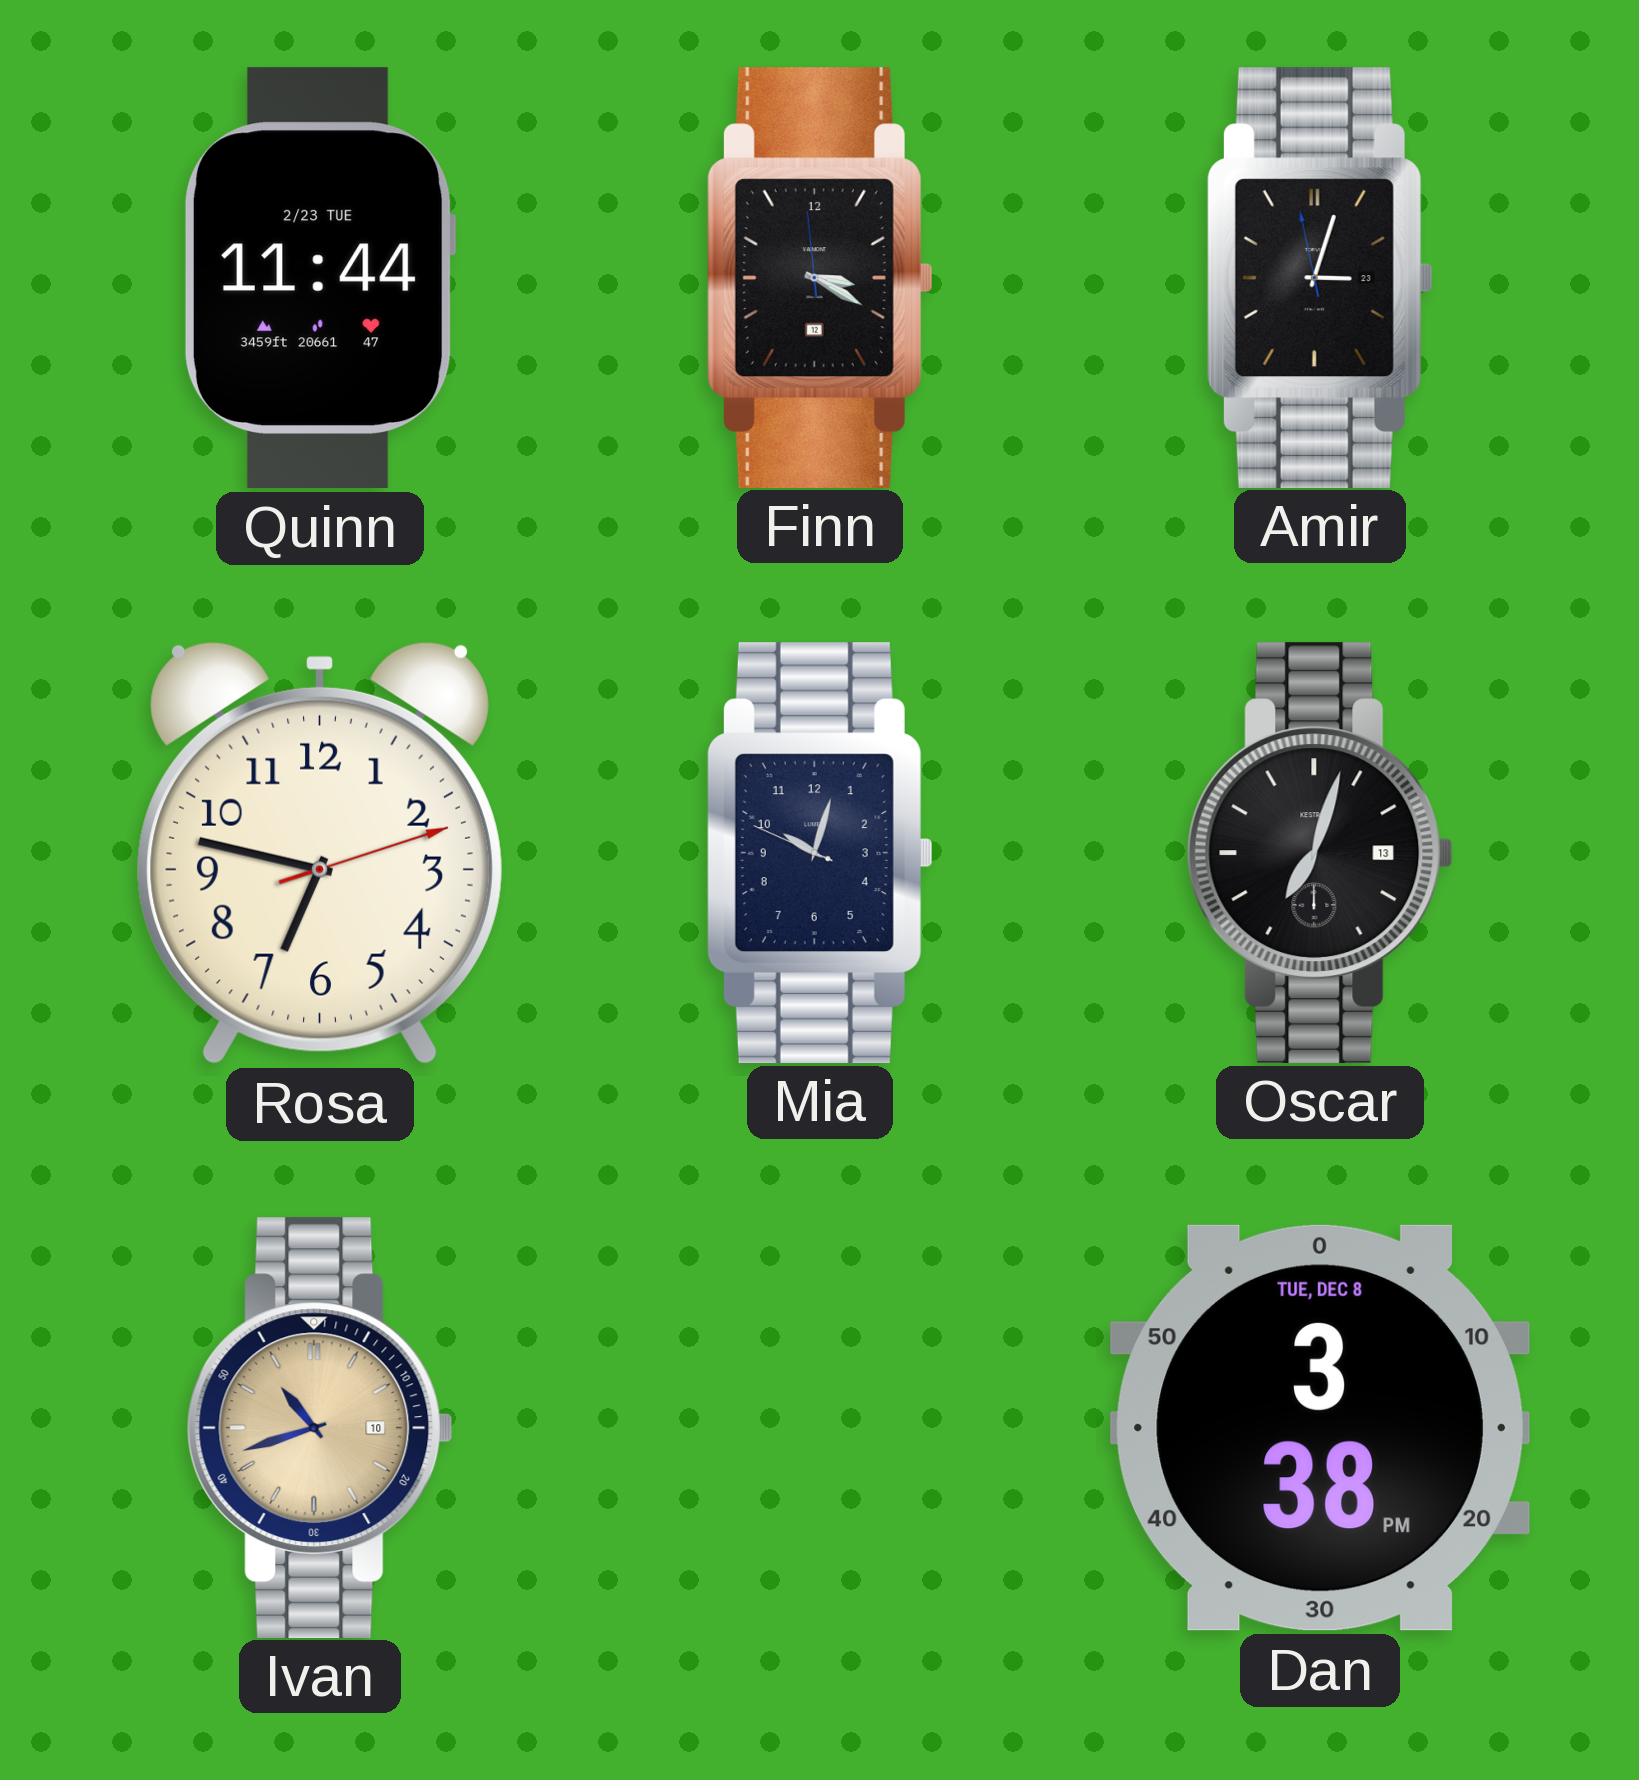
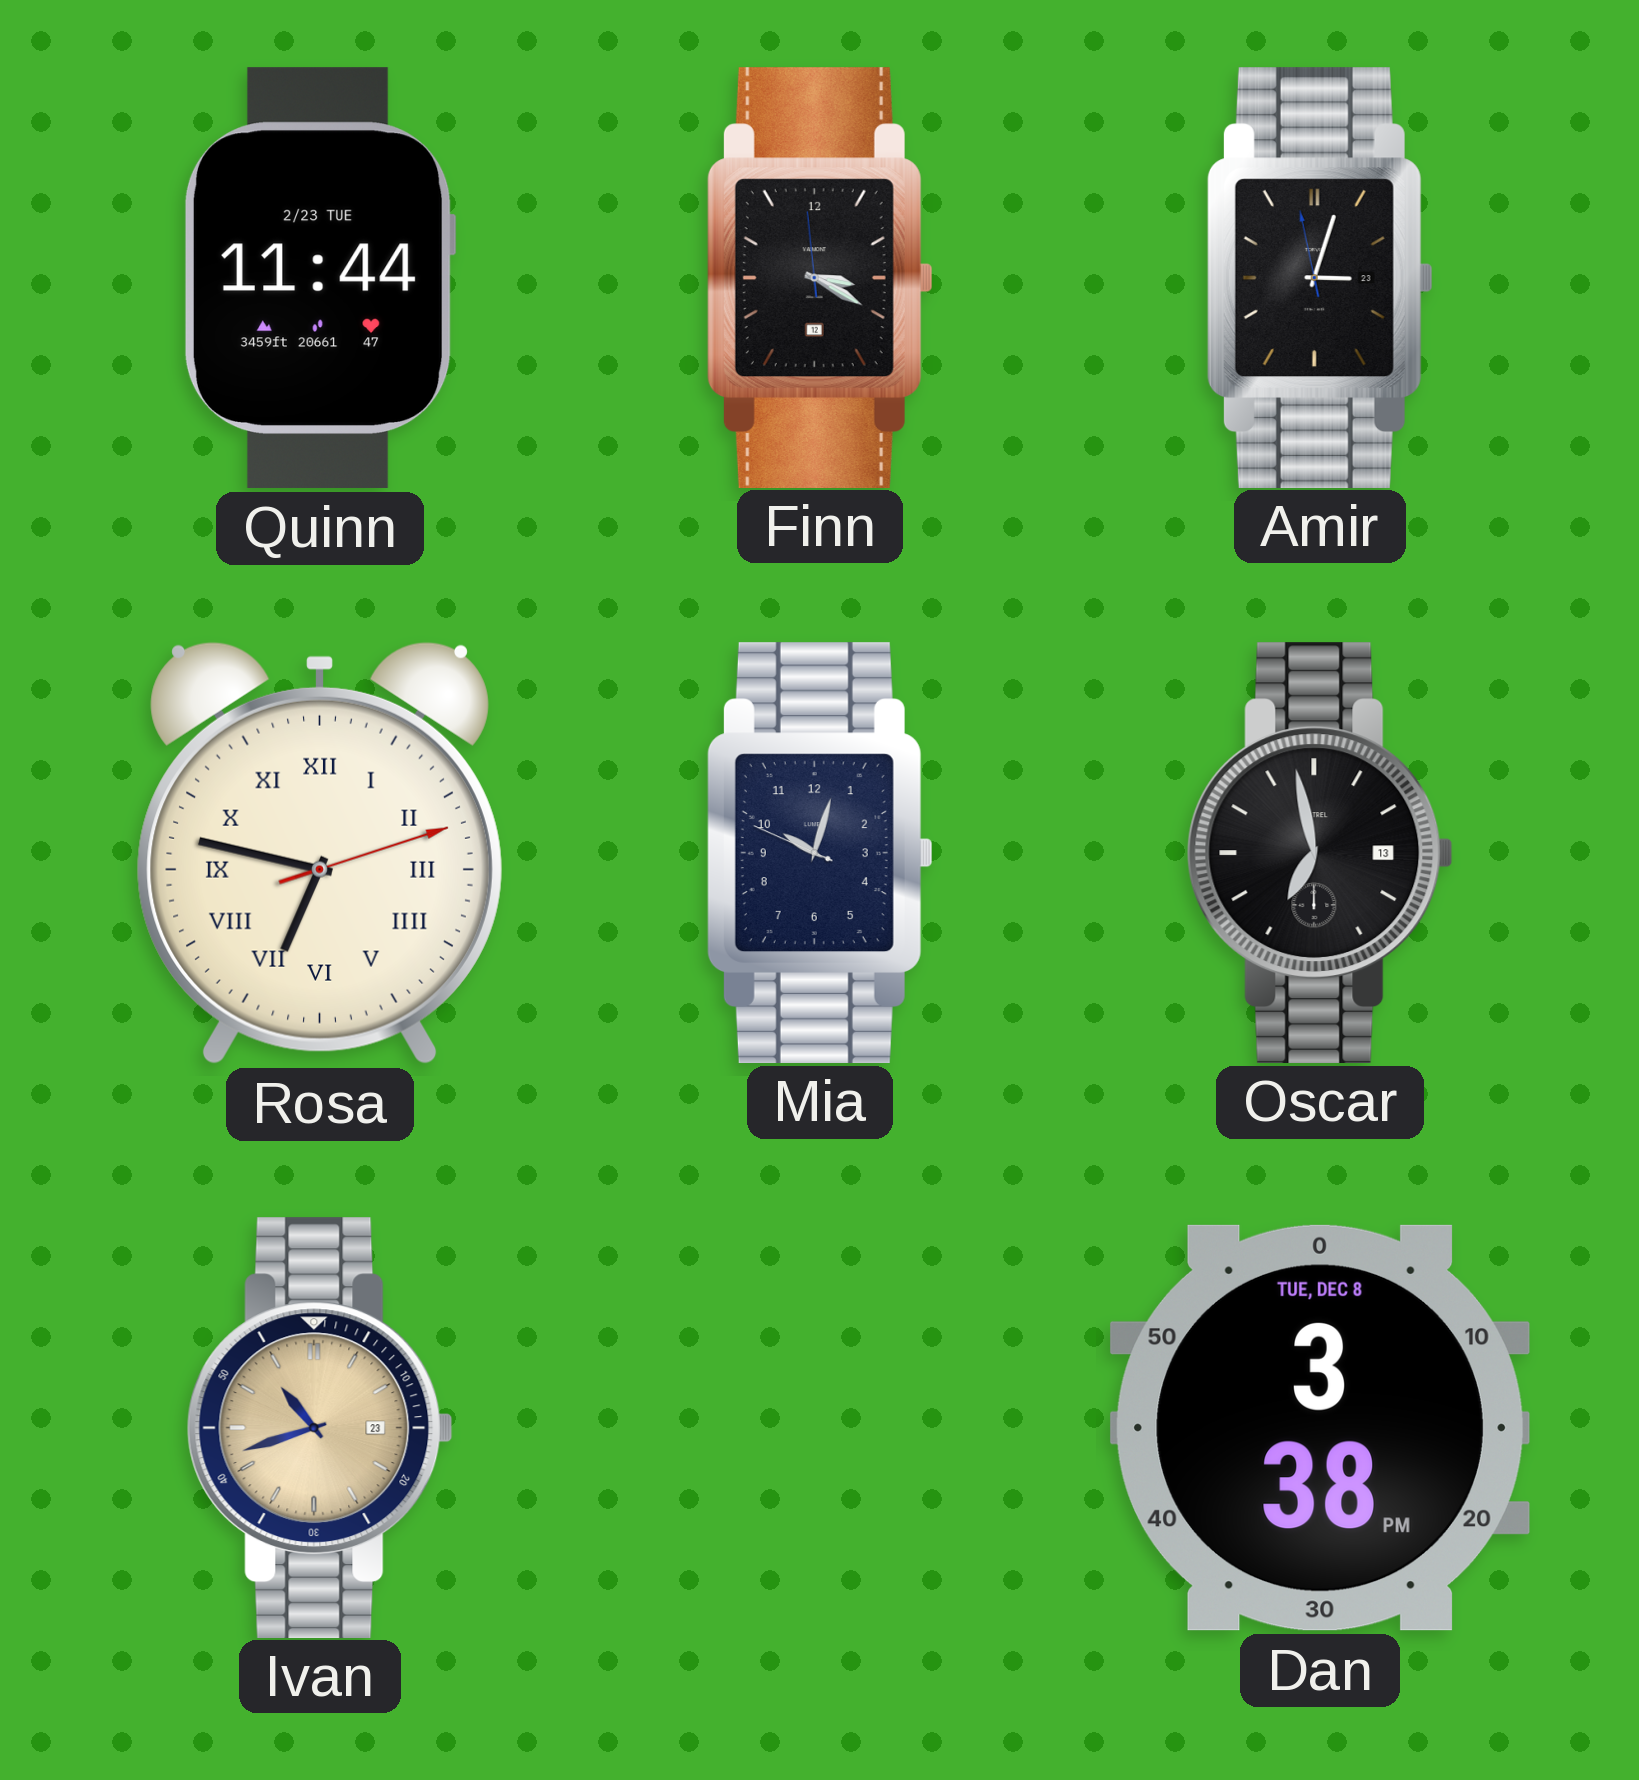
Rosa numerals: Arabic -> Roman
Oscar: 7:03 -> 6:58
Ivan date: 10 -> 23
